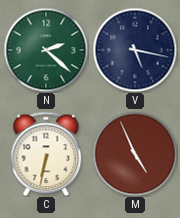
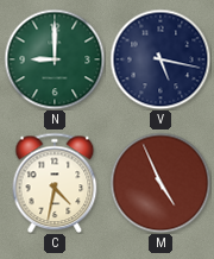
N: 2:22 -> 9:00
C: 6:32 -> 4:32
